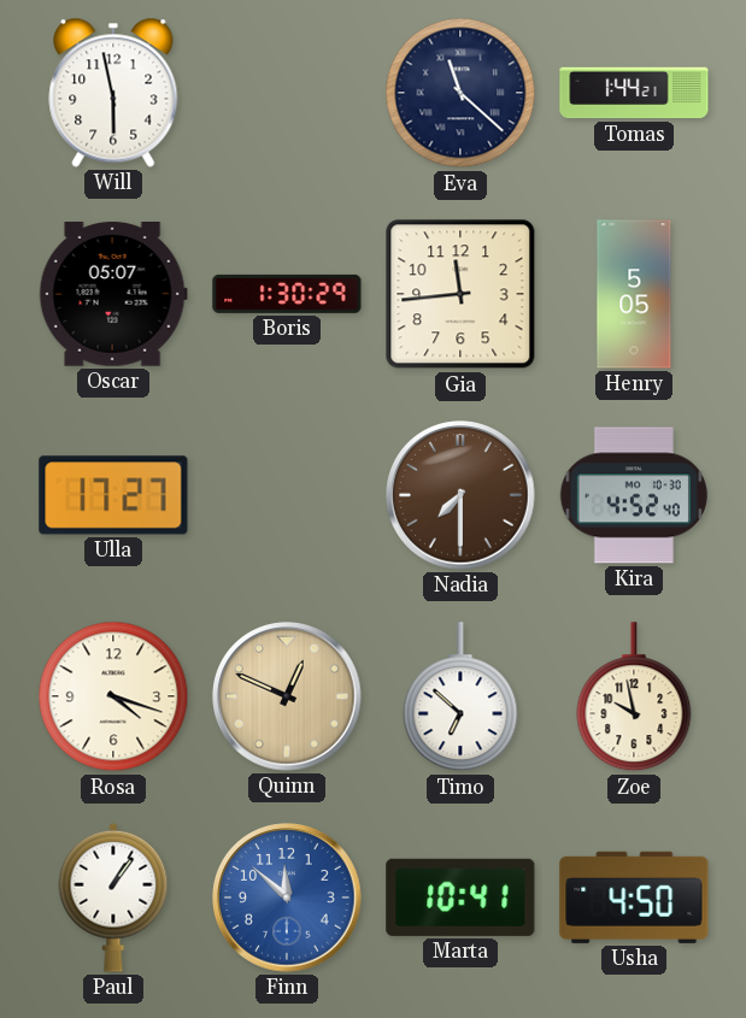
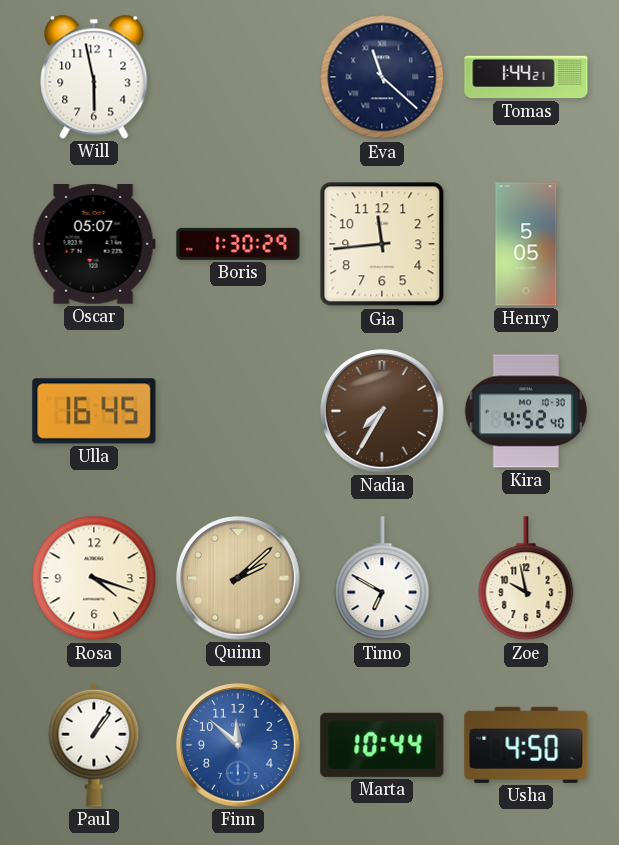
Ulla: 17:27 -> 16:45
Nadia: 7:30 -> 7:35
Quinn: 12:49 -> 2:08
Timo: 6:52 -> 6:50
Marta: 10:41 -> 10:44
